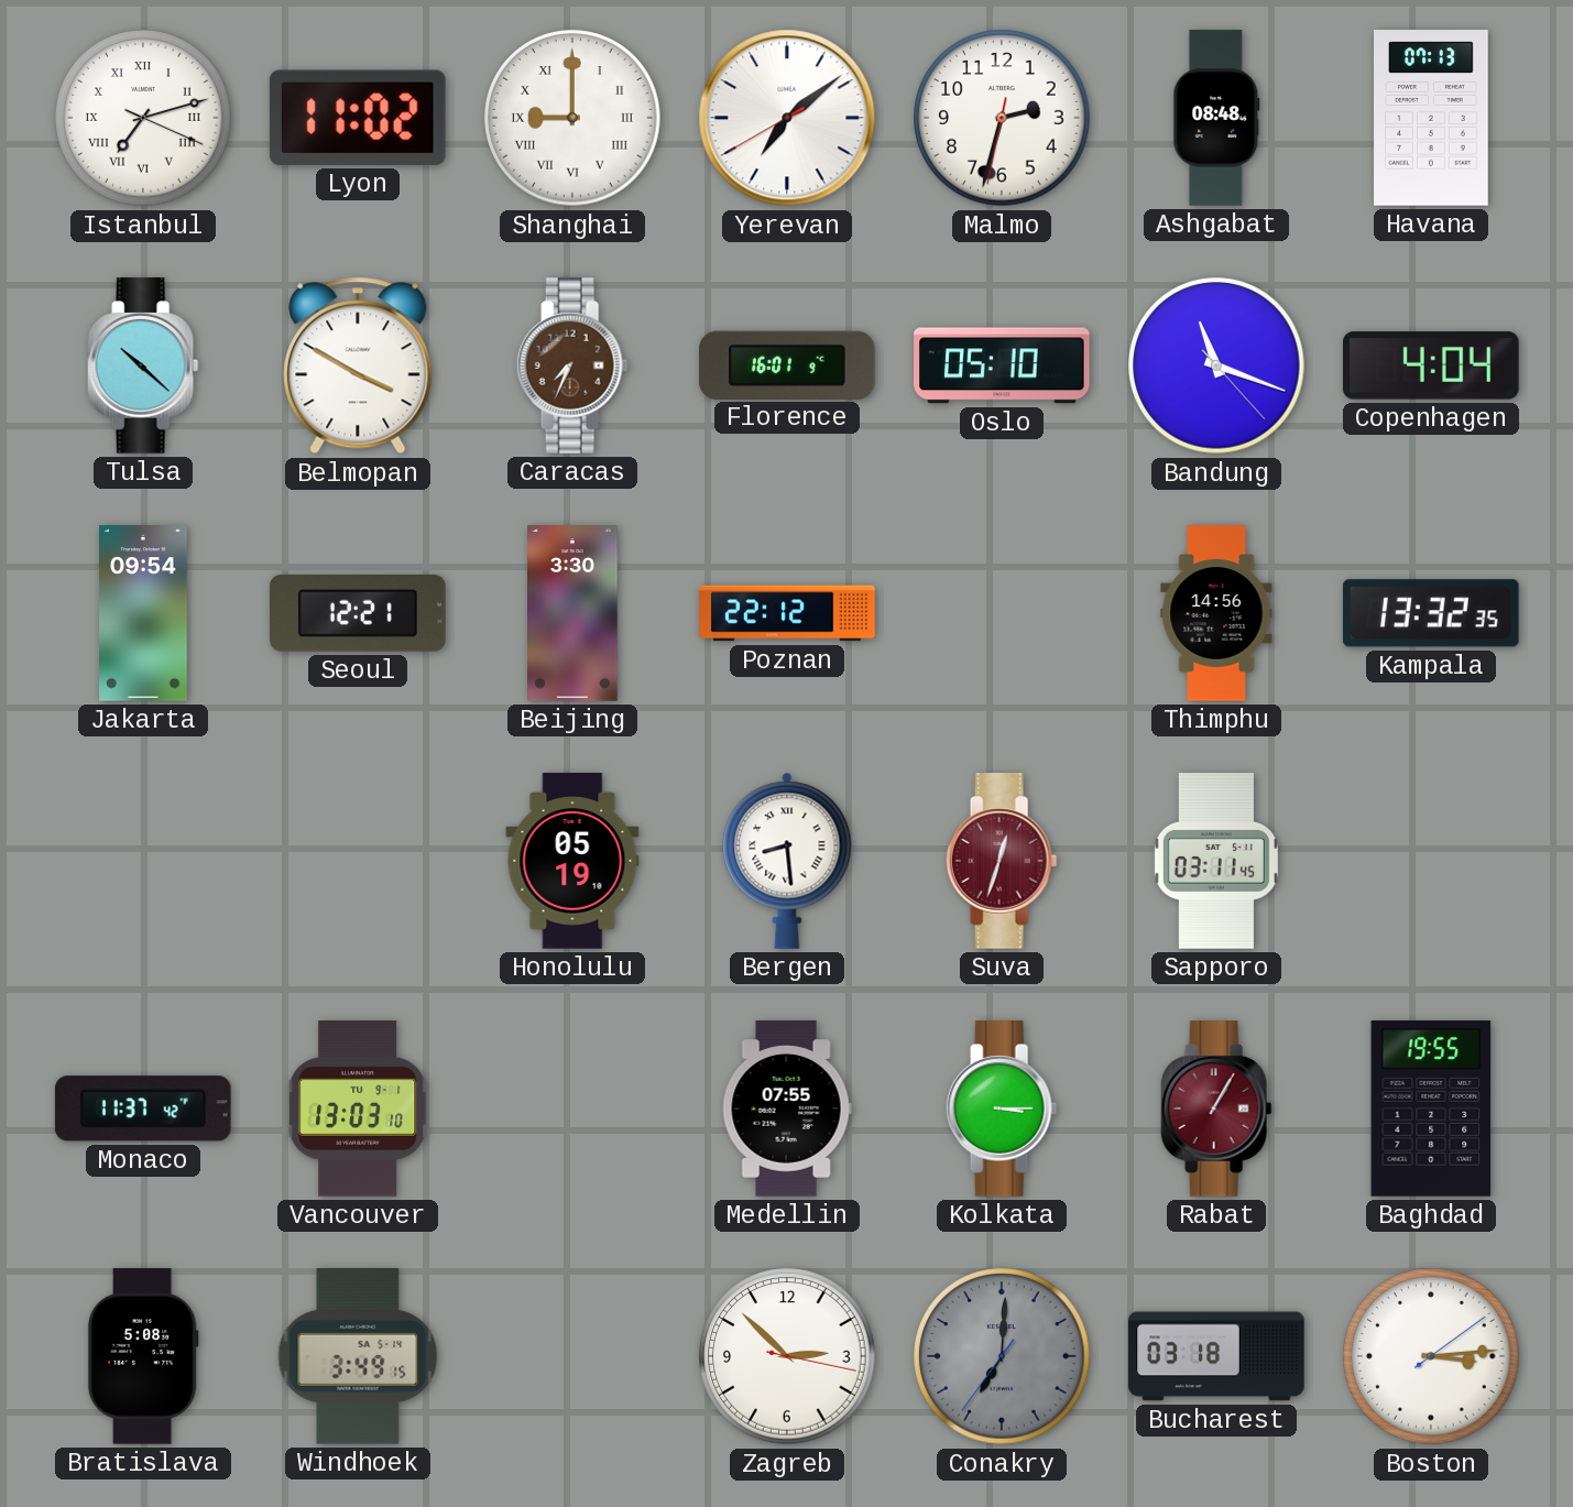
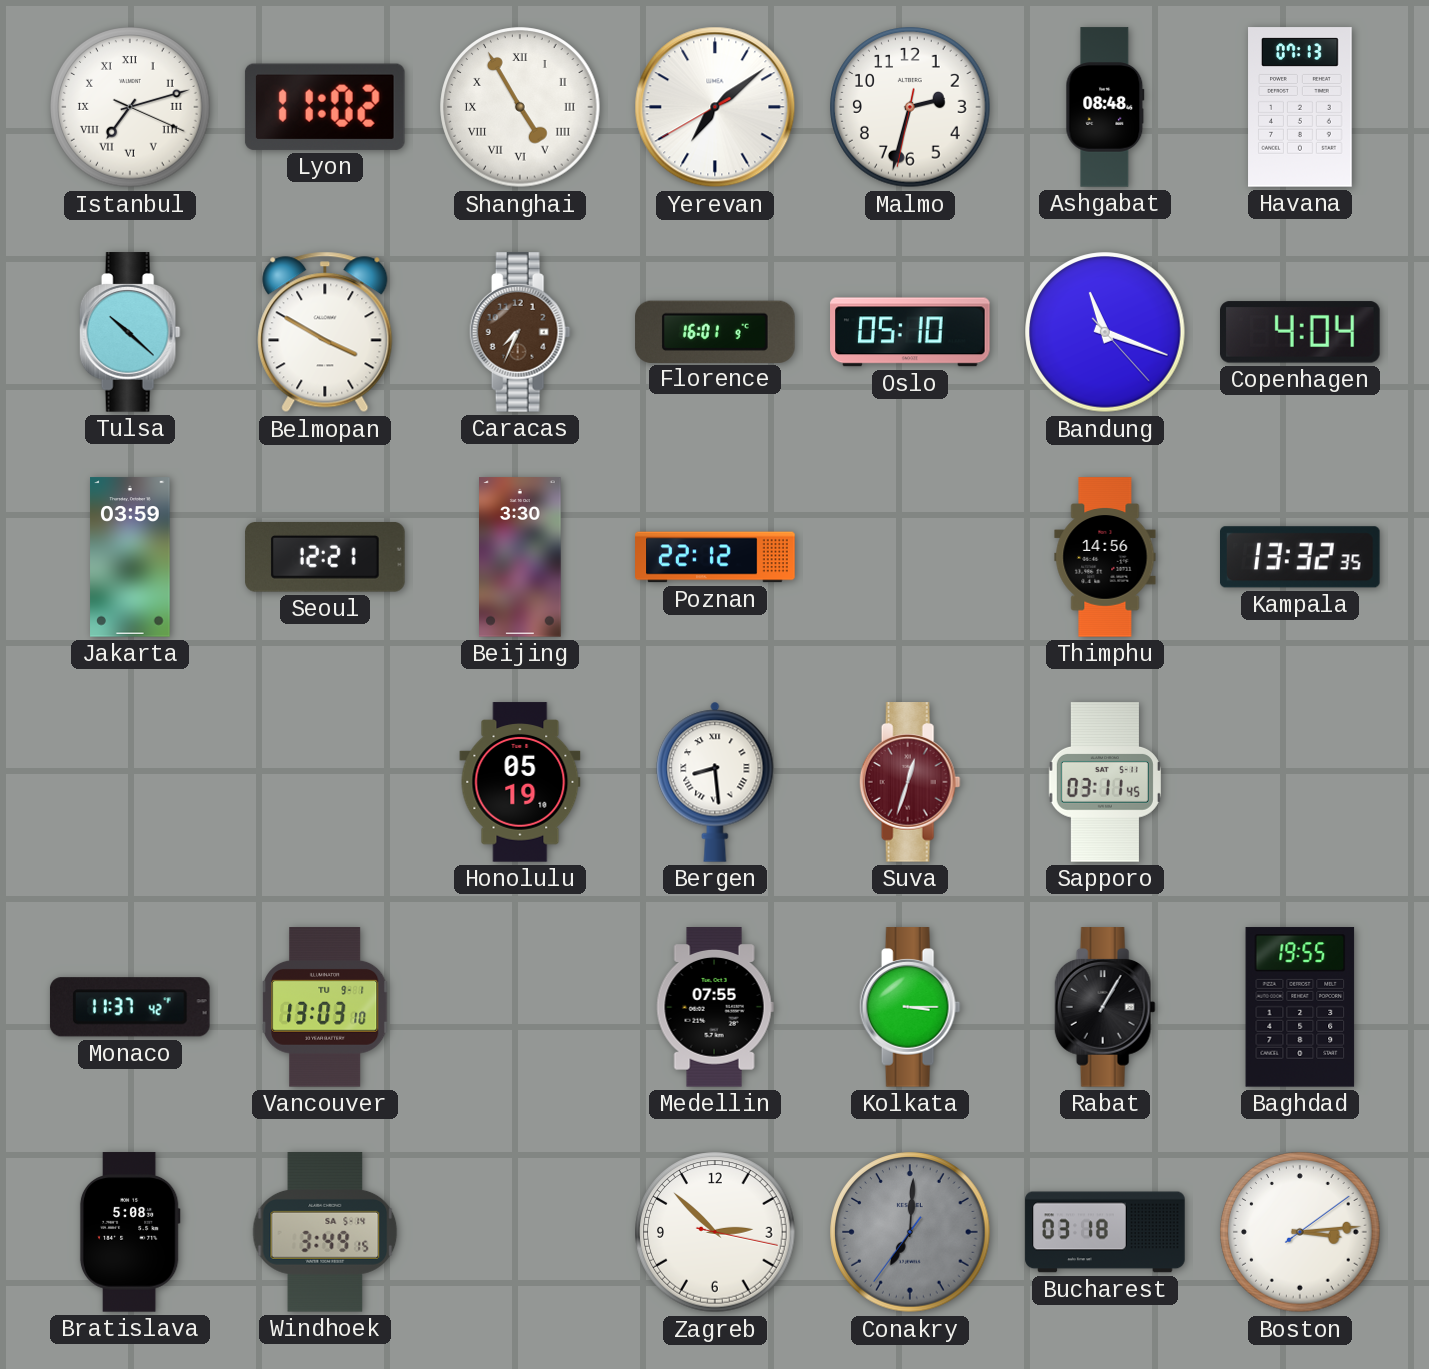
Shanghai: 9:00 -> 4:55
Jakarta: 09:54 -> 03:59
Rabat dial: burgundy -> black
